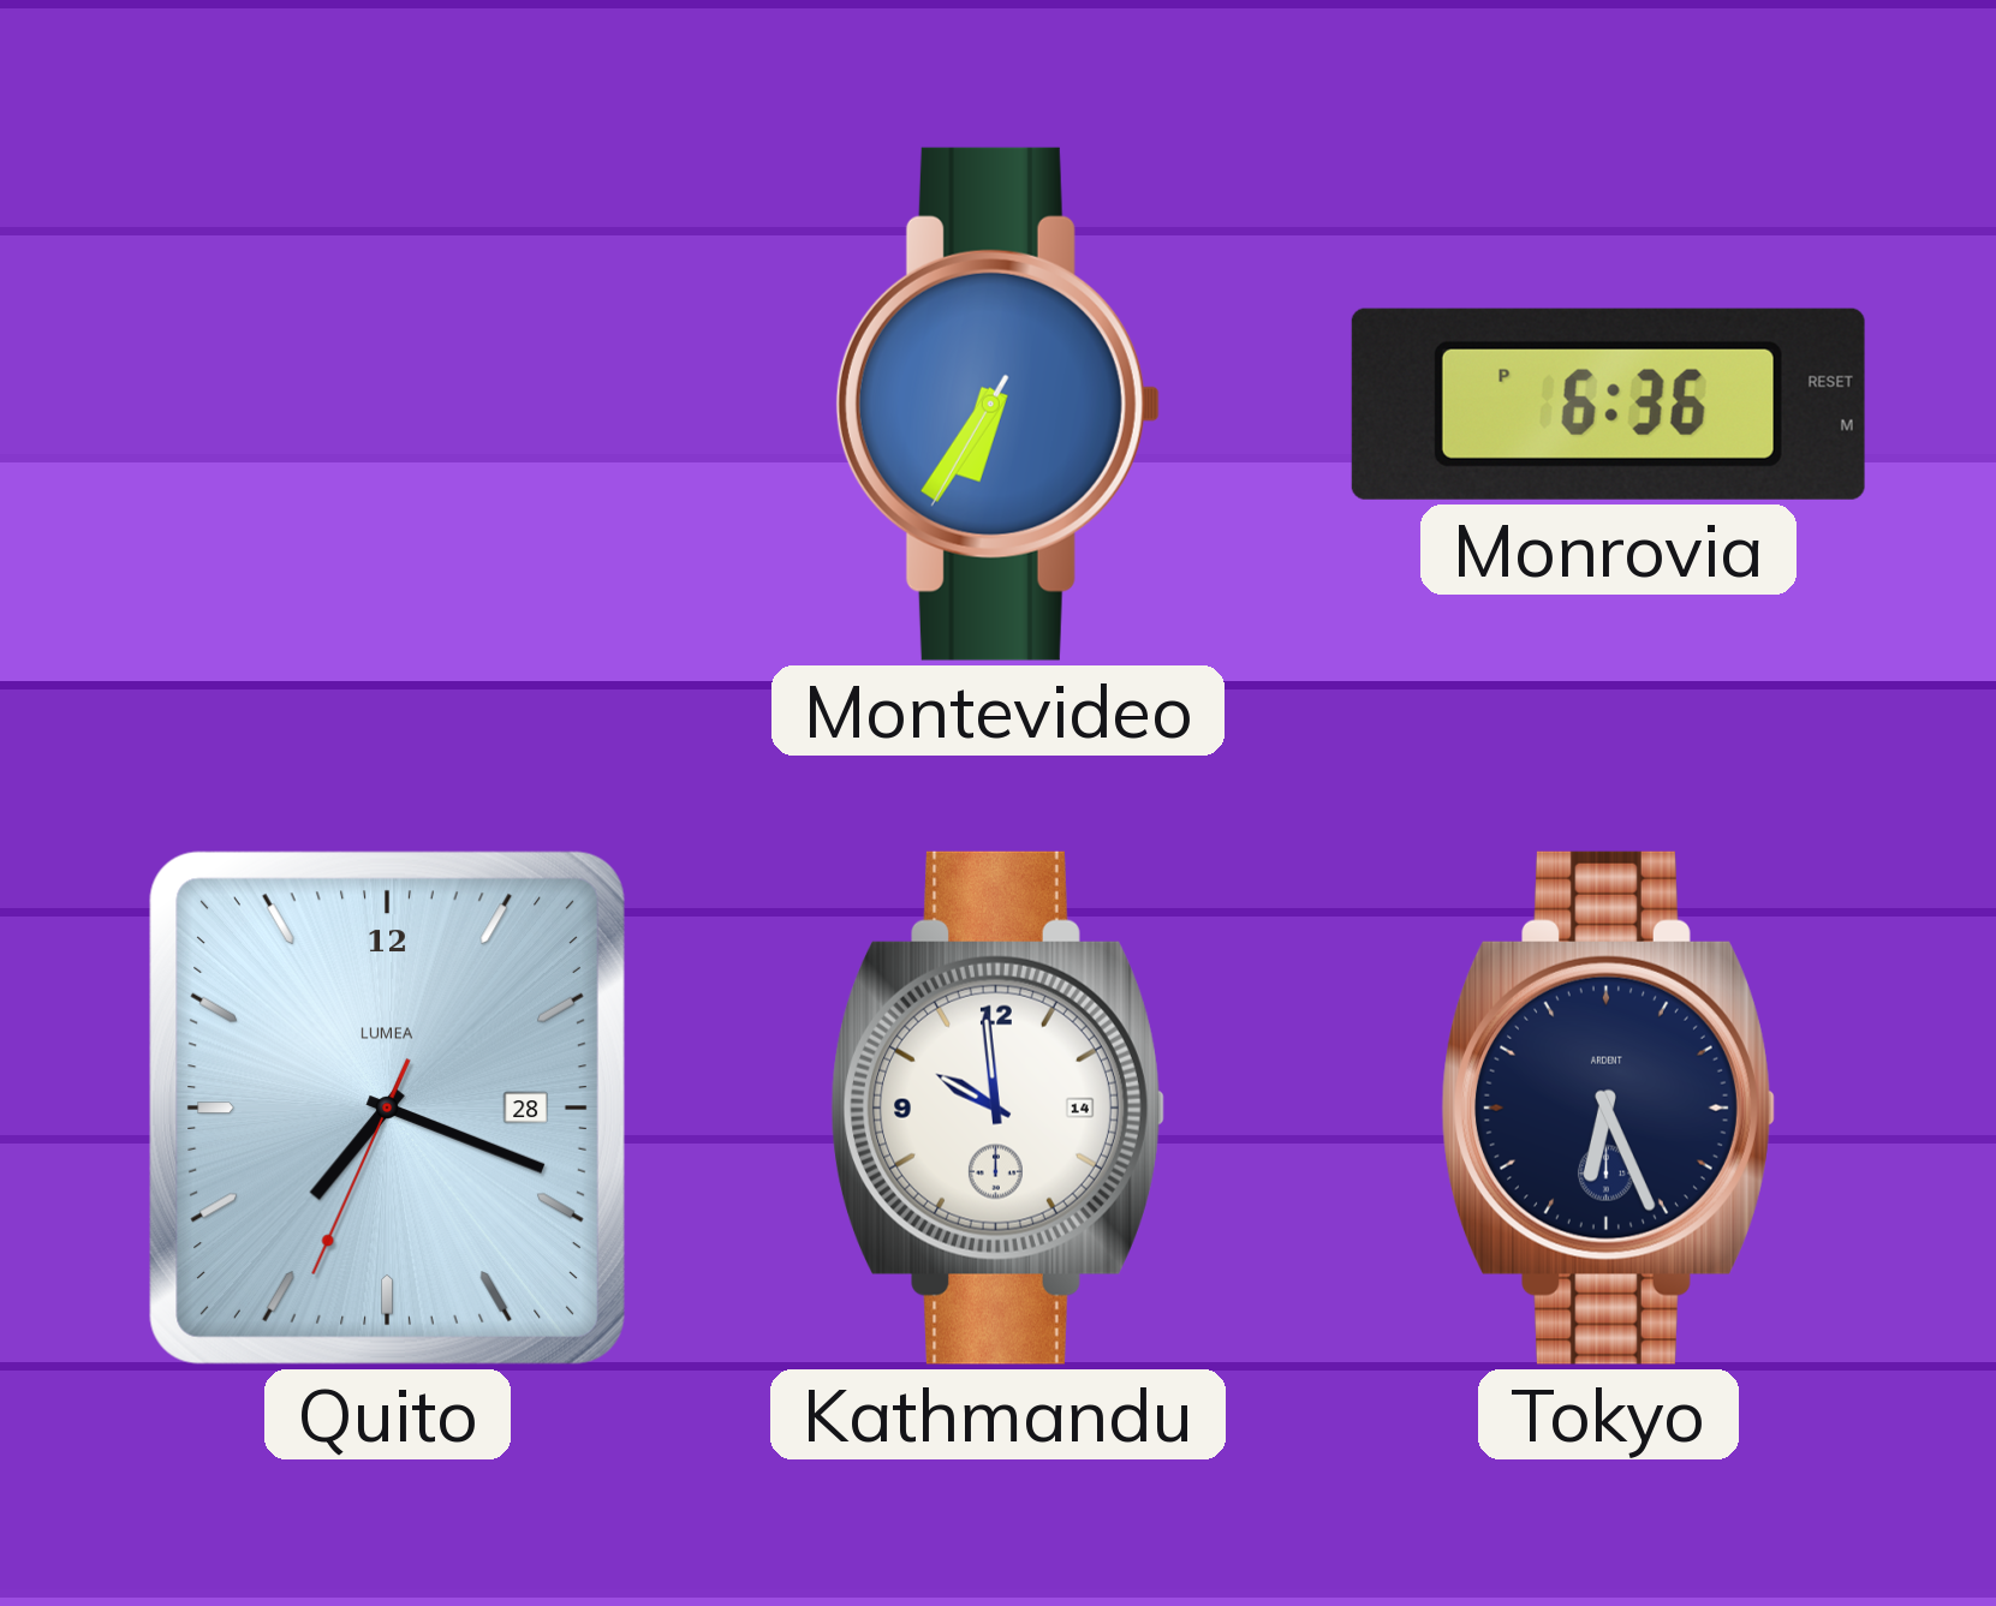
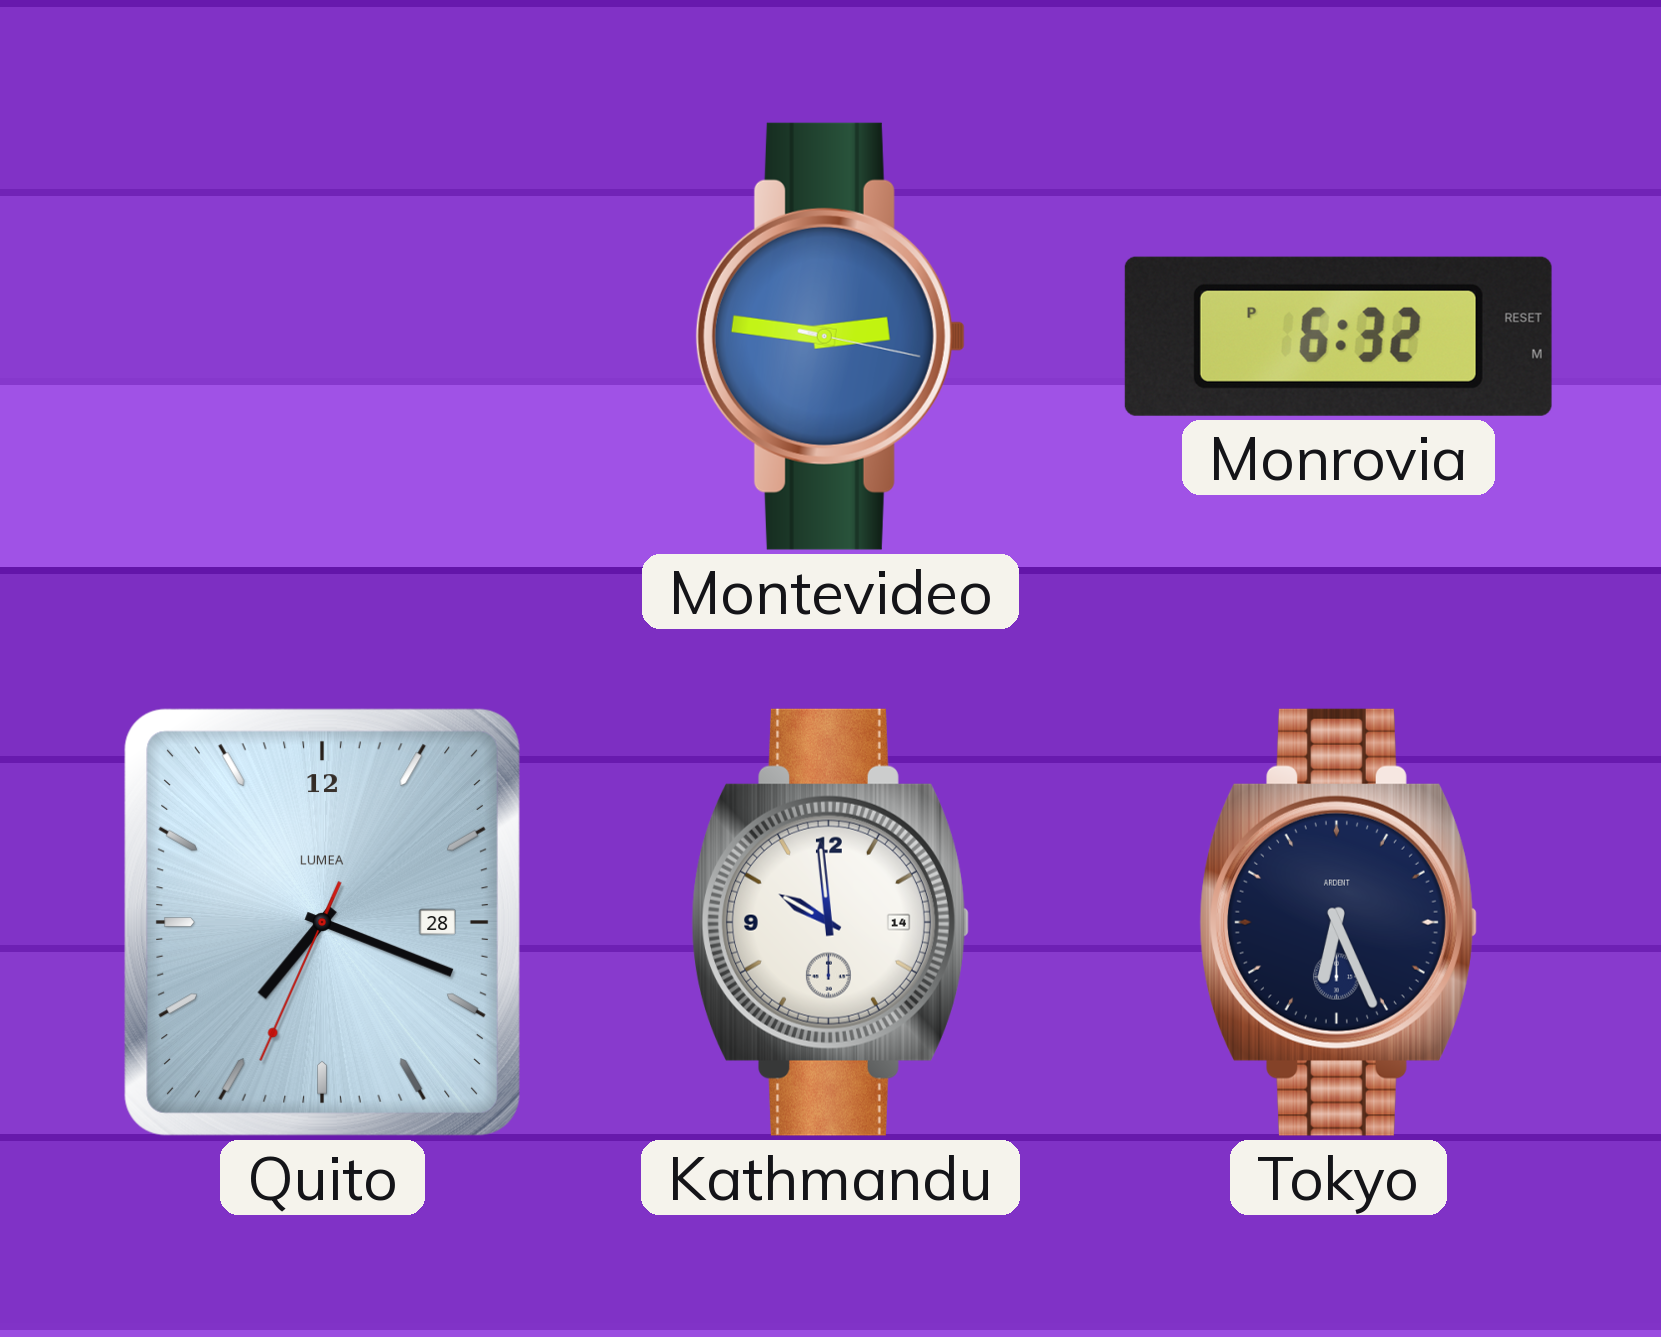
Montevideo: 6:35 -> 2:46
Monrovia: 6:36 -> 6:32
